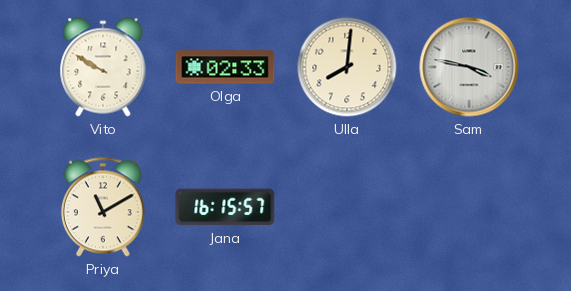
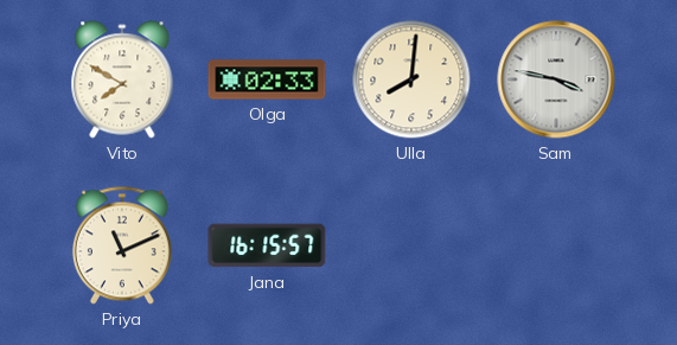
Vito: 9:50 -> 7:50
Priya: 11:10 -> 11:11
